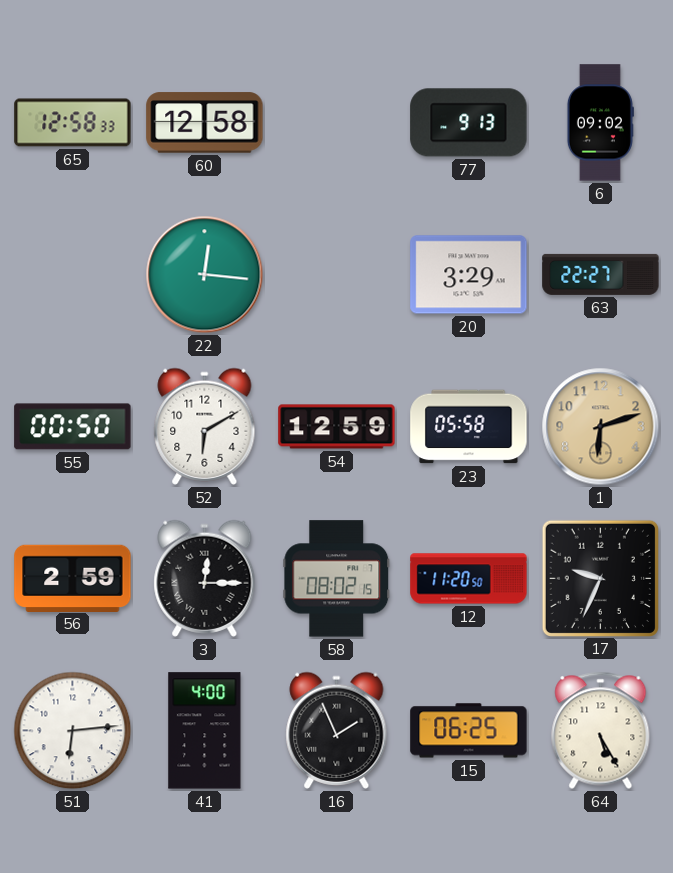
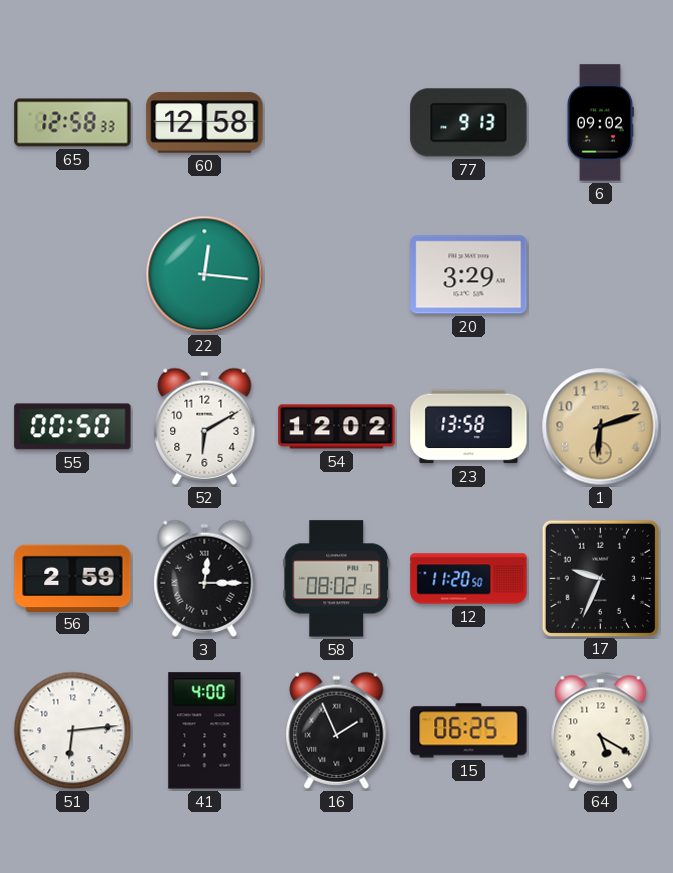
63: 22:27 -> none
54: 12:59 -> 12:02
23: 05:58 -> 13:58
64: 5:25 -> 5:20
